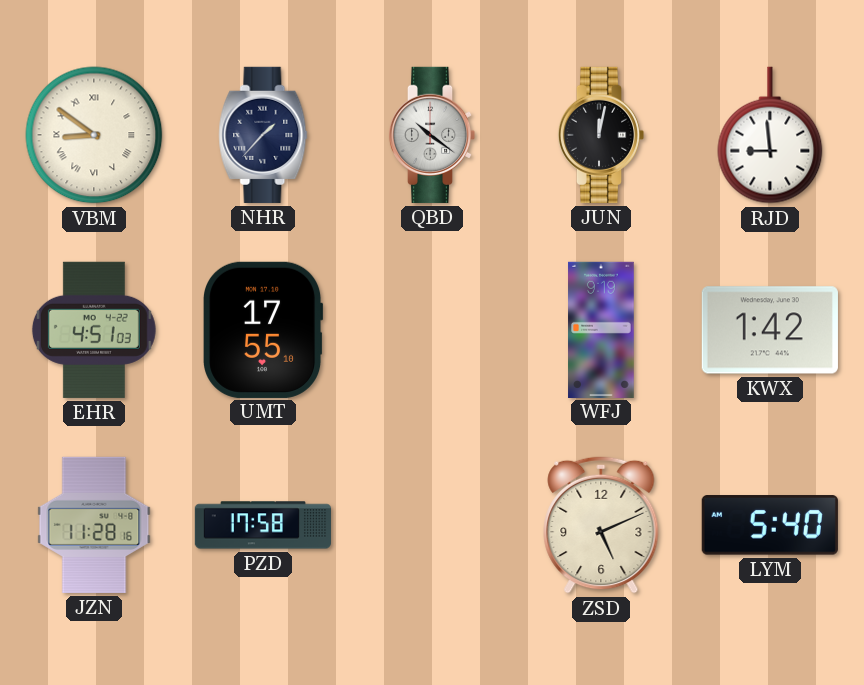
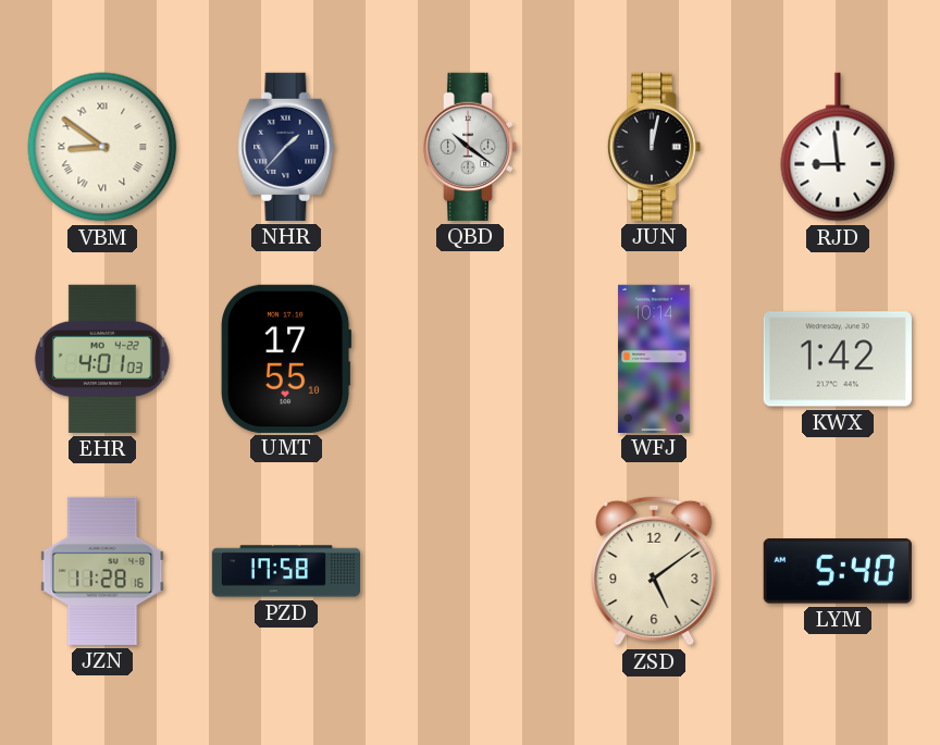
EHR: 4:51 -> 4:01
WFJ: 9:19 -> 10:14
ZSD: 5:11 -> 5:09
